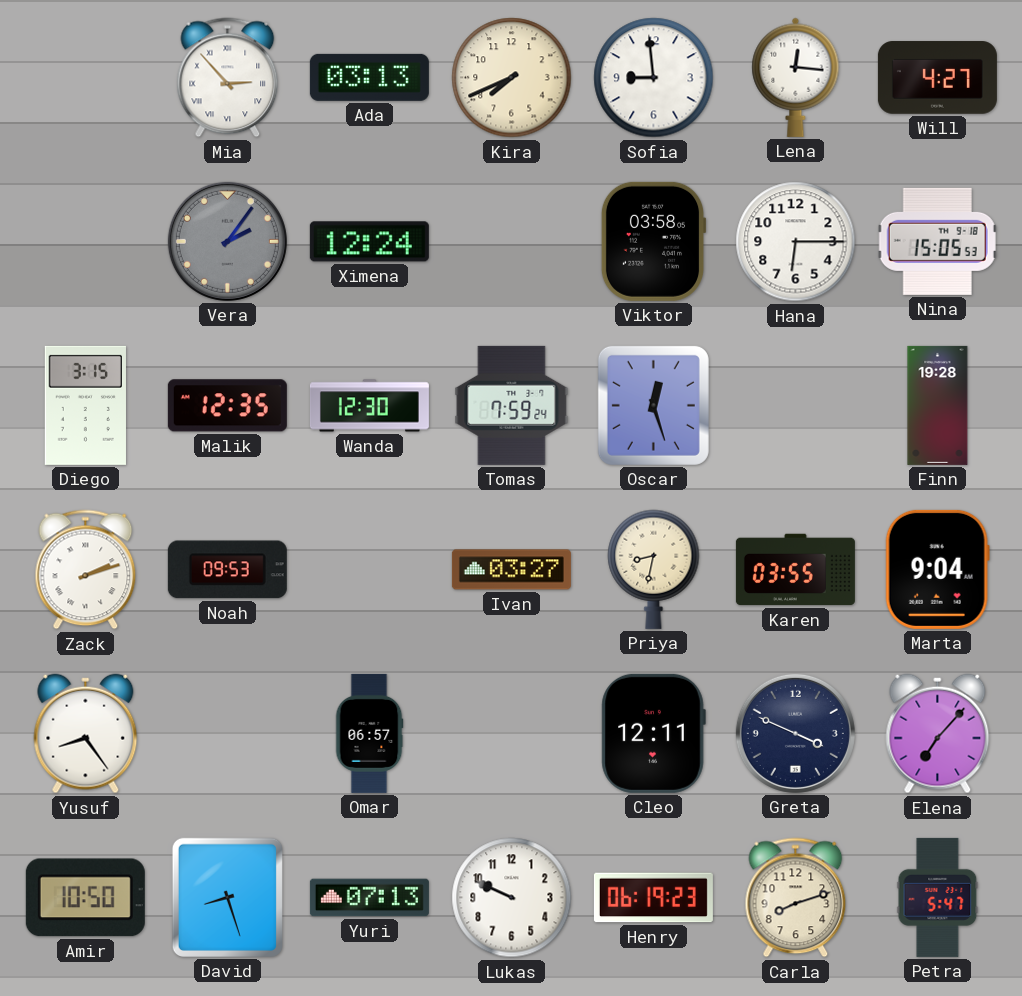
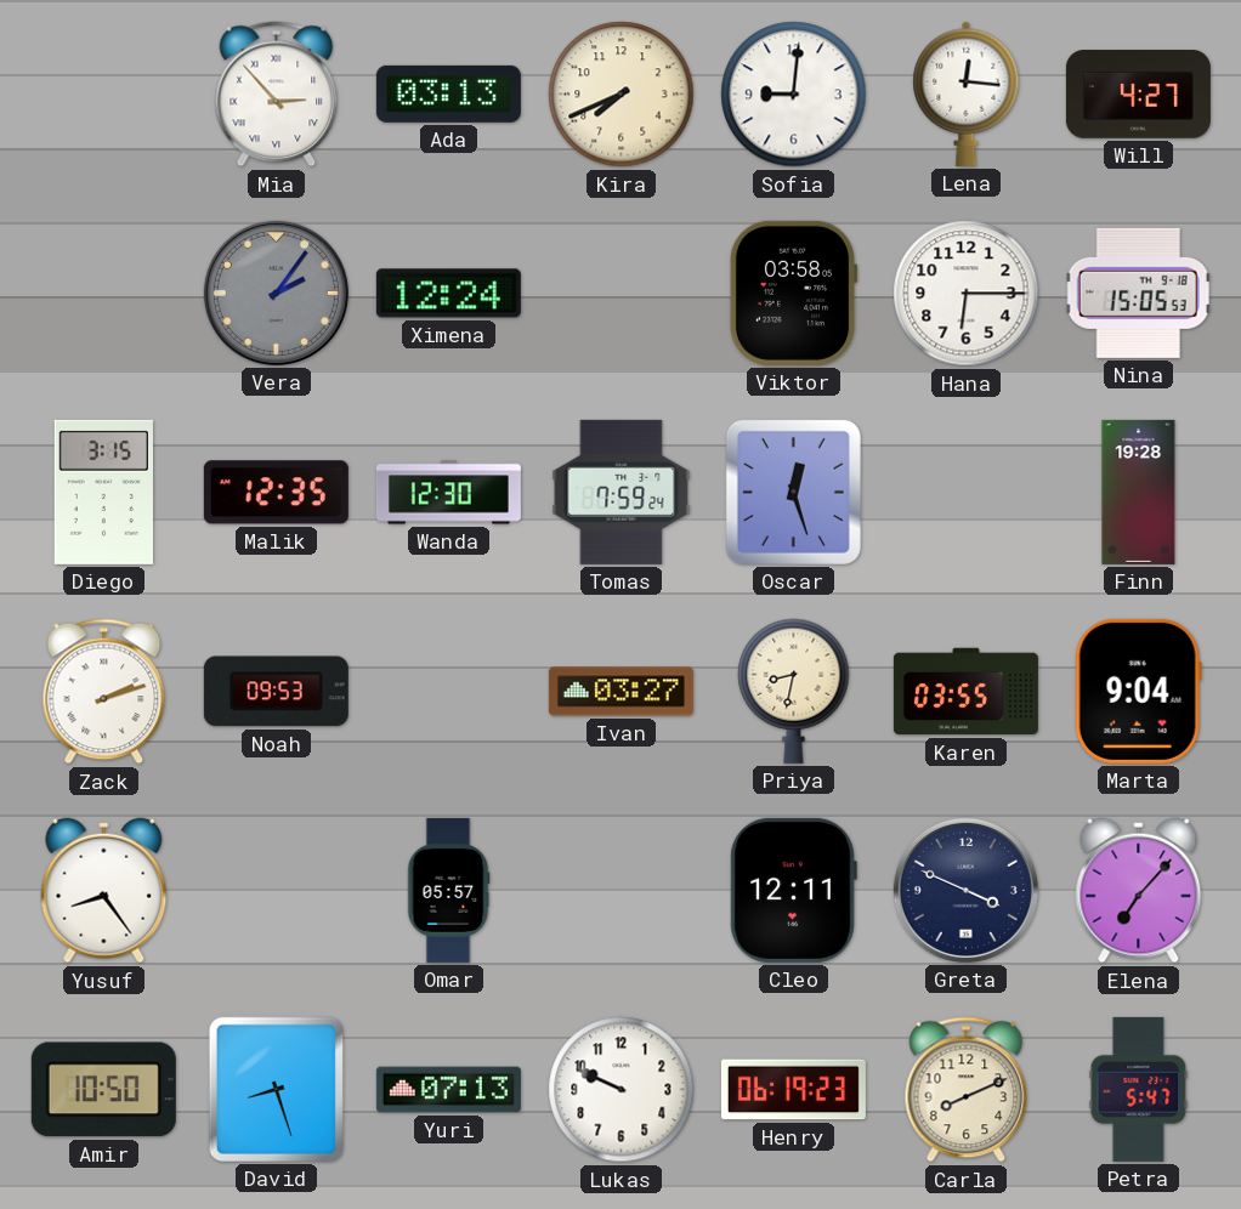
Sofia: 8:59 -> 9:01
Omar: 06:57 -> 05:57
Carla: 8:12 -> 8:11
